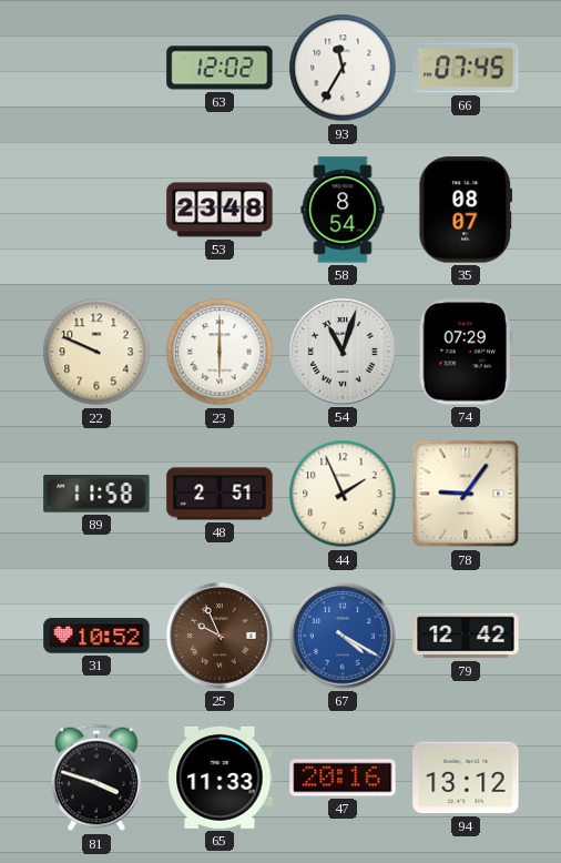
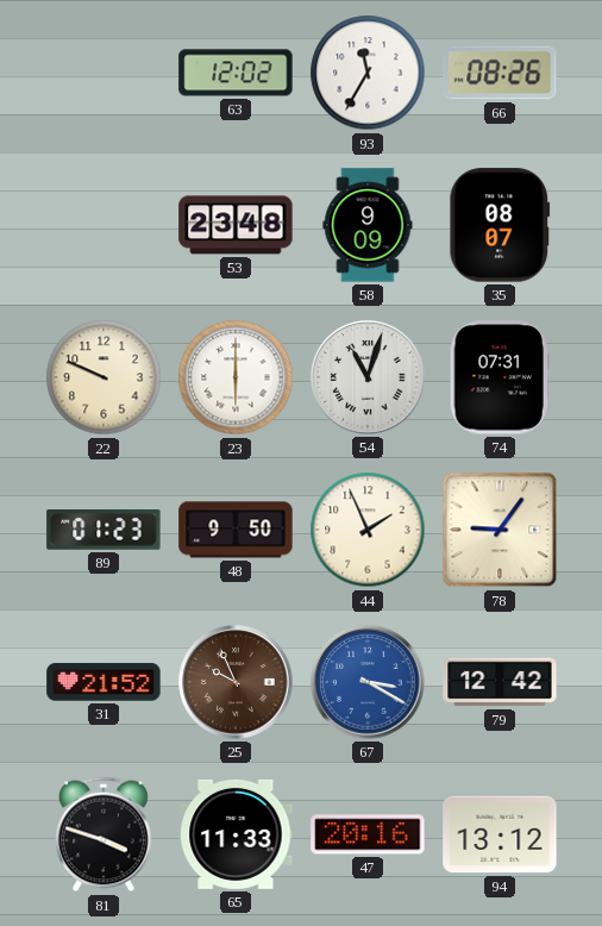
66: 07:45 -> 08:26
58: 8:54 -> 9:09
74: 07:29 -> 07:31
89: 11:58 -> 01:23
48: 2:51 -> 9:50
31: 10:52 -> 21:52
67: 4:20 -> 3:20
